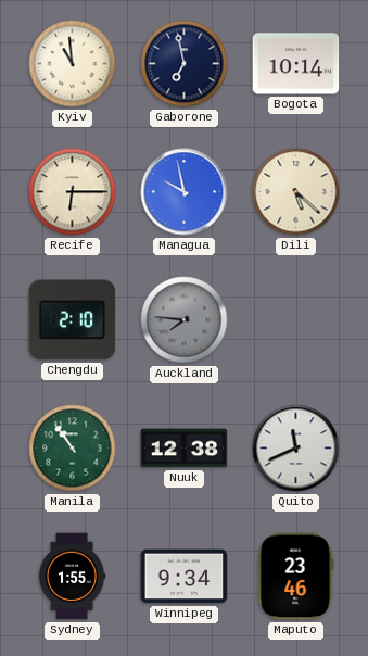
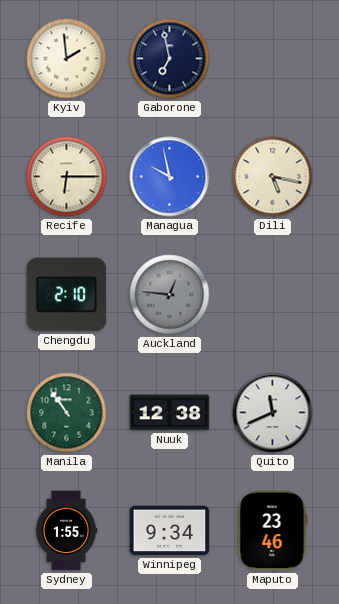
Kyiv: 10:59 -> 1:59
Bogota: 10:14 -> none
Dili: 5:22 -> 5:17
Auckland: 7:46 -> 12:46
